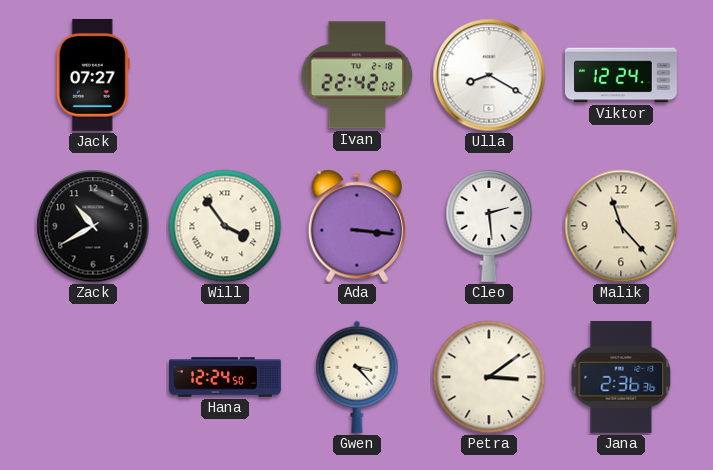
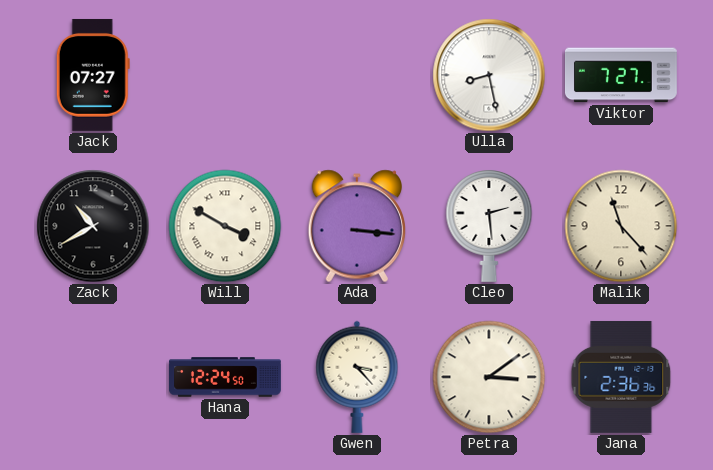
Ivan: 22:42 -> none
Ulla: 8:20 -> 8:28
Viktor: 12:24 -> 7:27
Will: 3:54 -> 3:50
